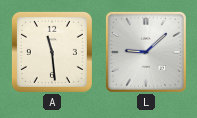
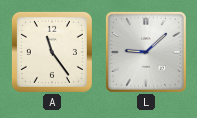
A: 11:29 -> 11:24
